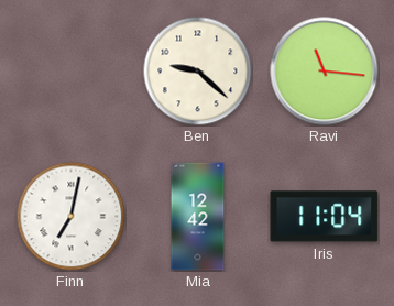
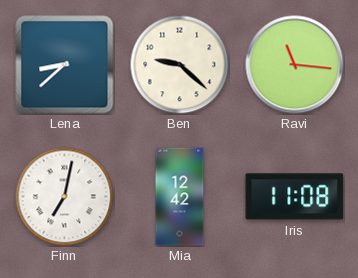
Lena: none -> 8:38
Iris: 11:04 -> 11:08
